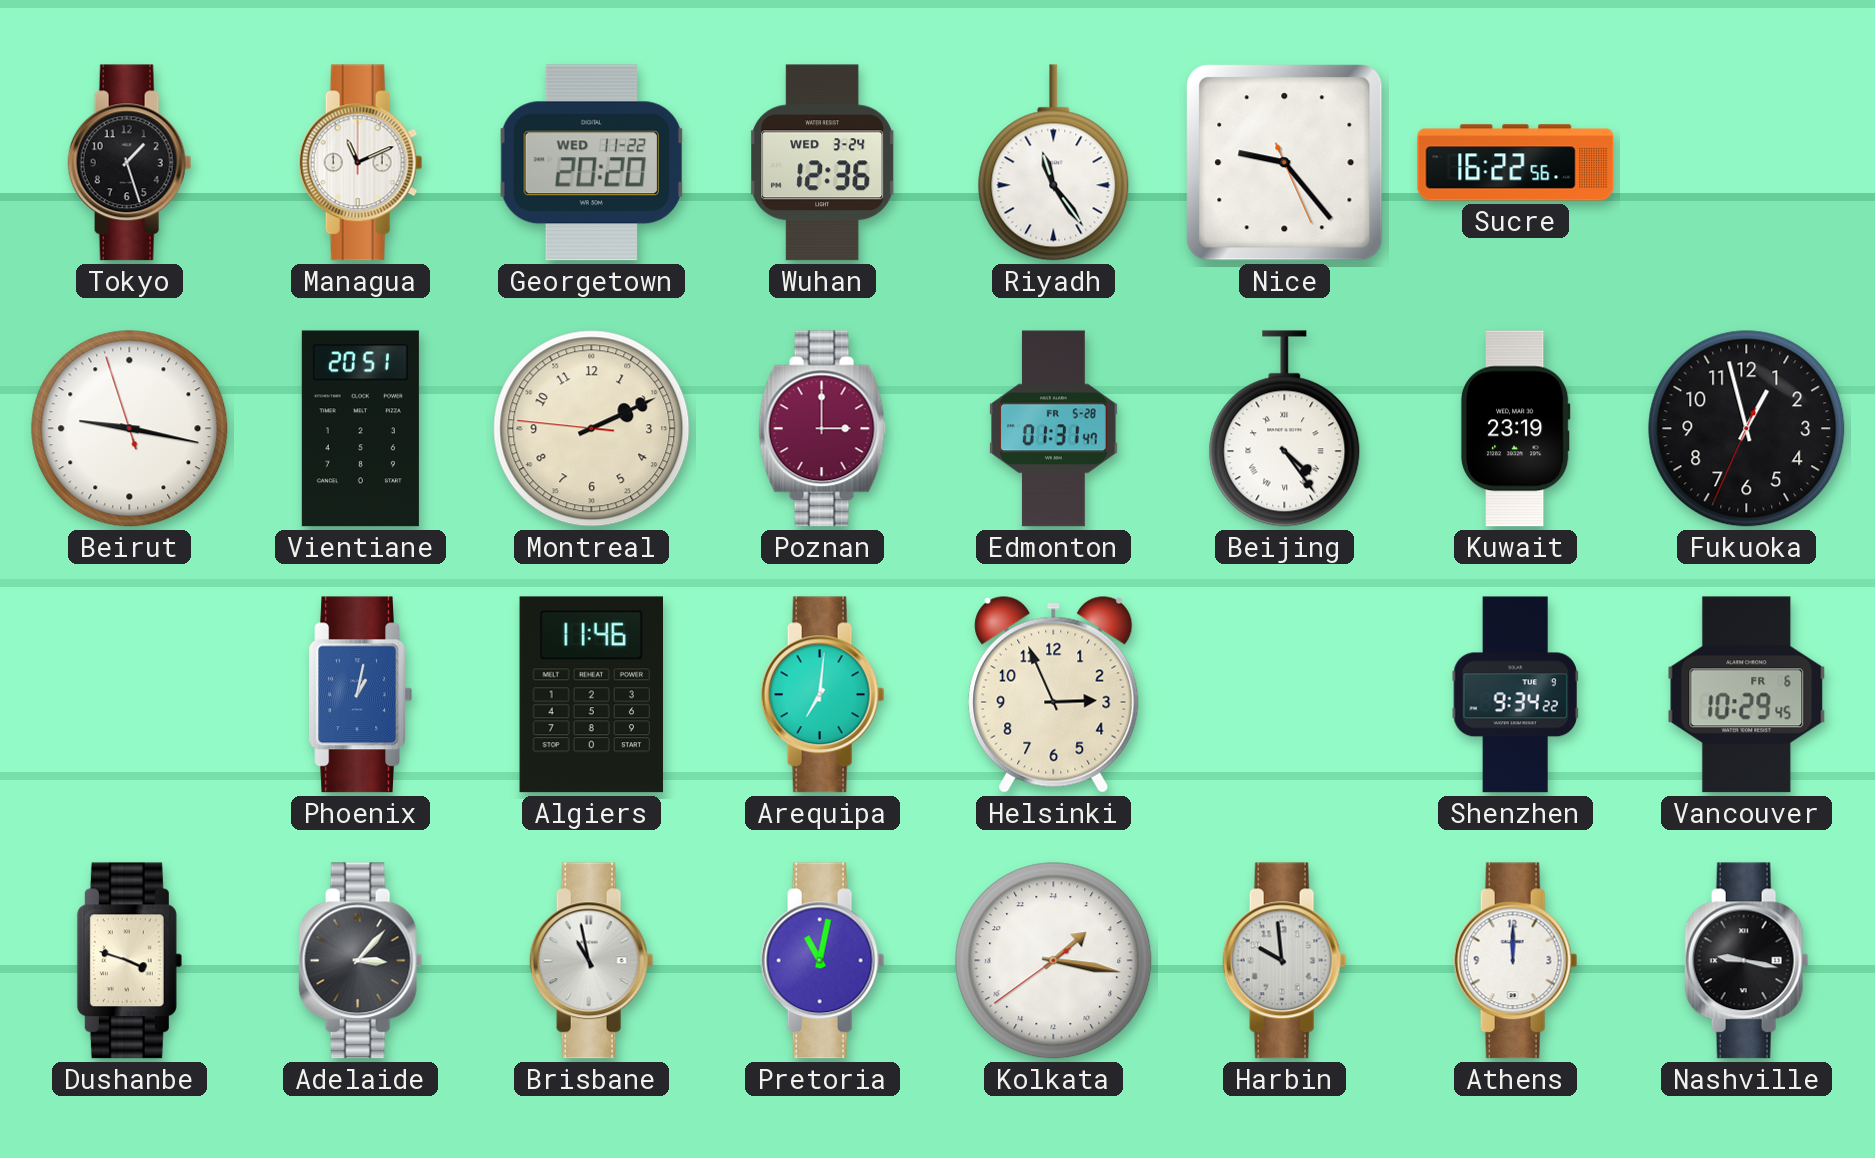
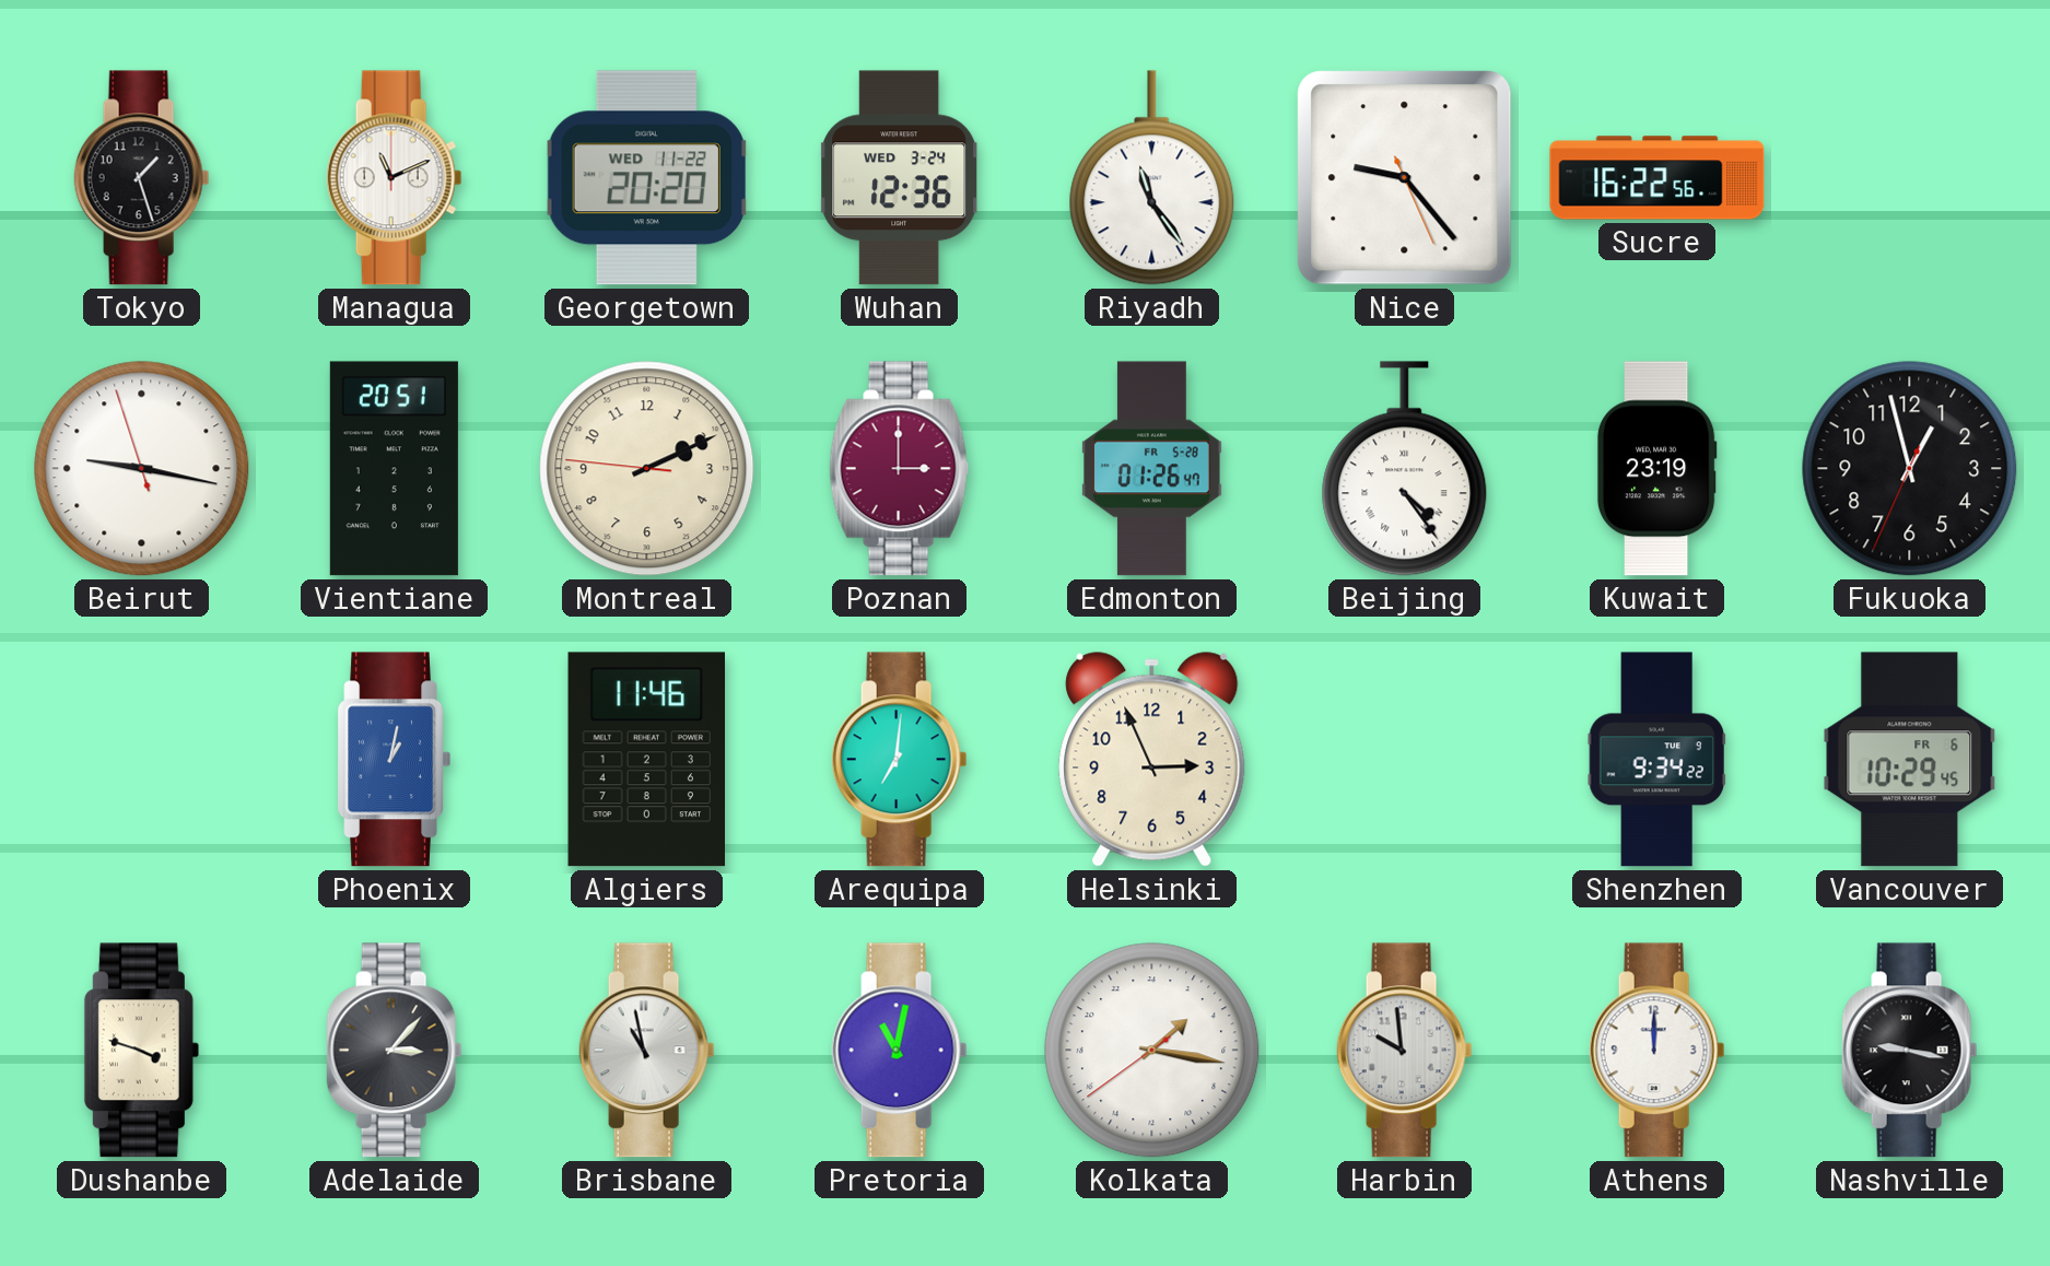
Edmonton: 01:31 -> 01:26
